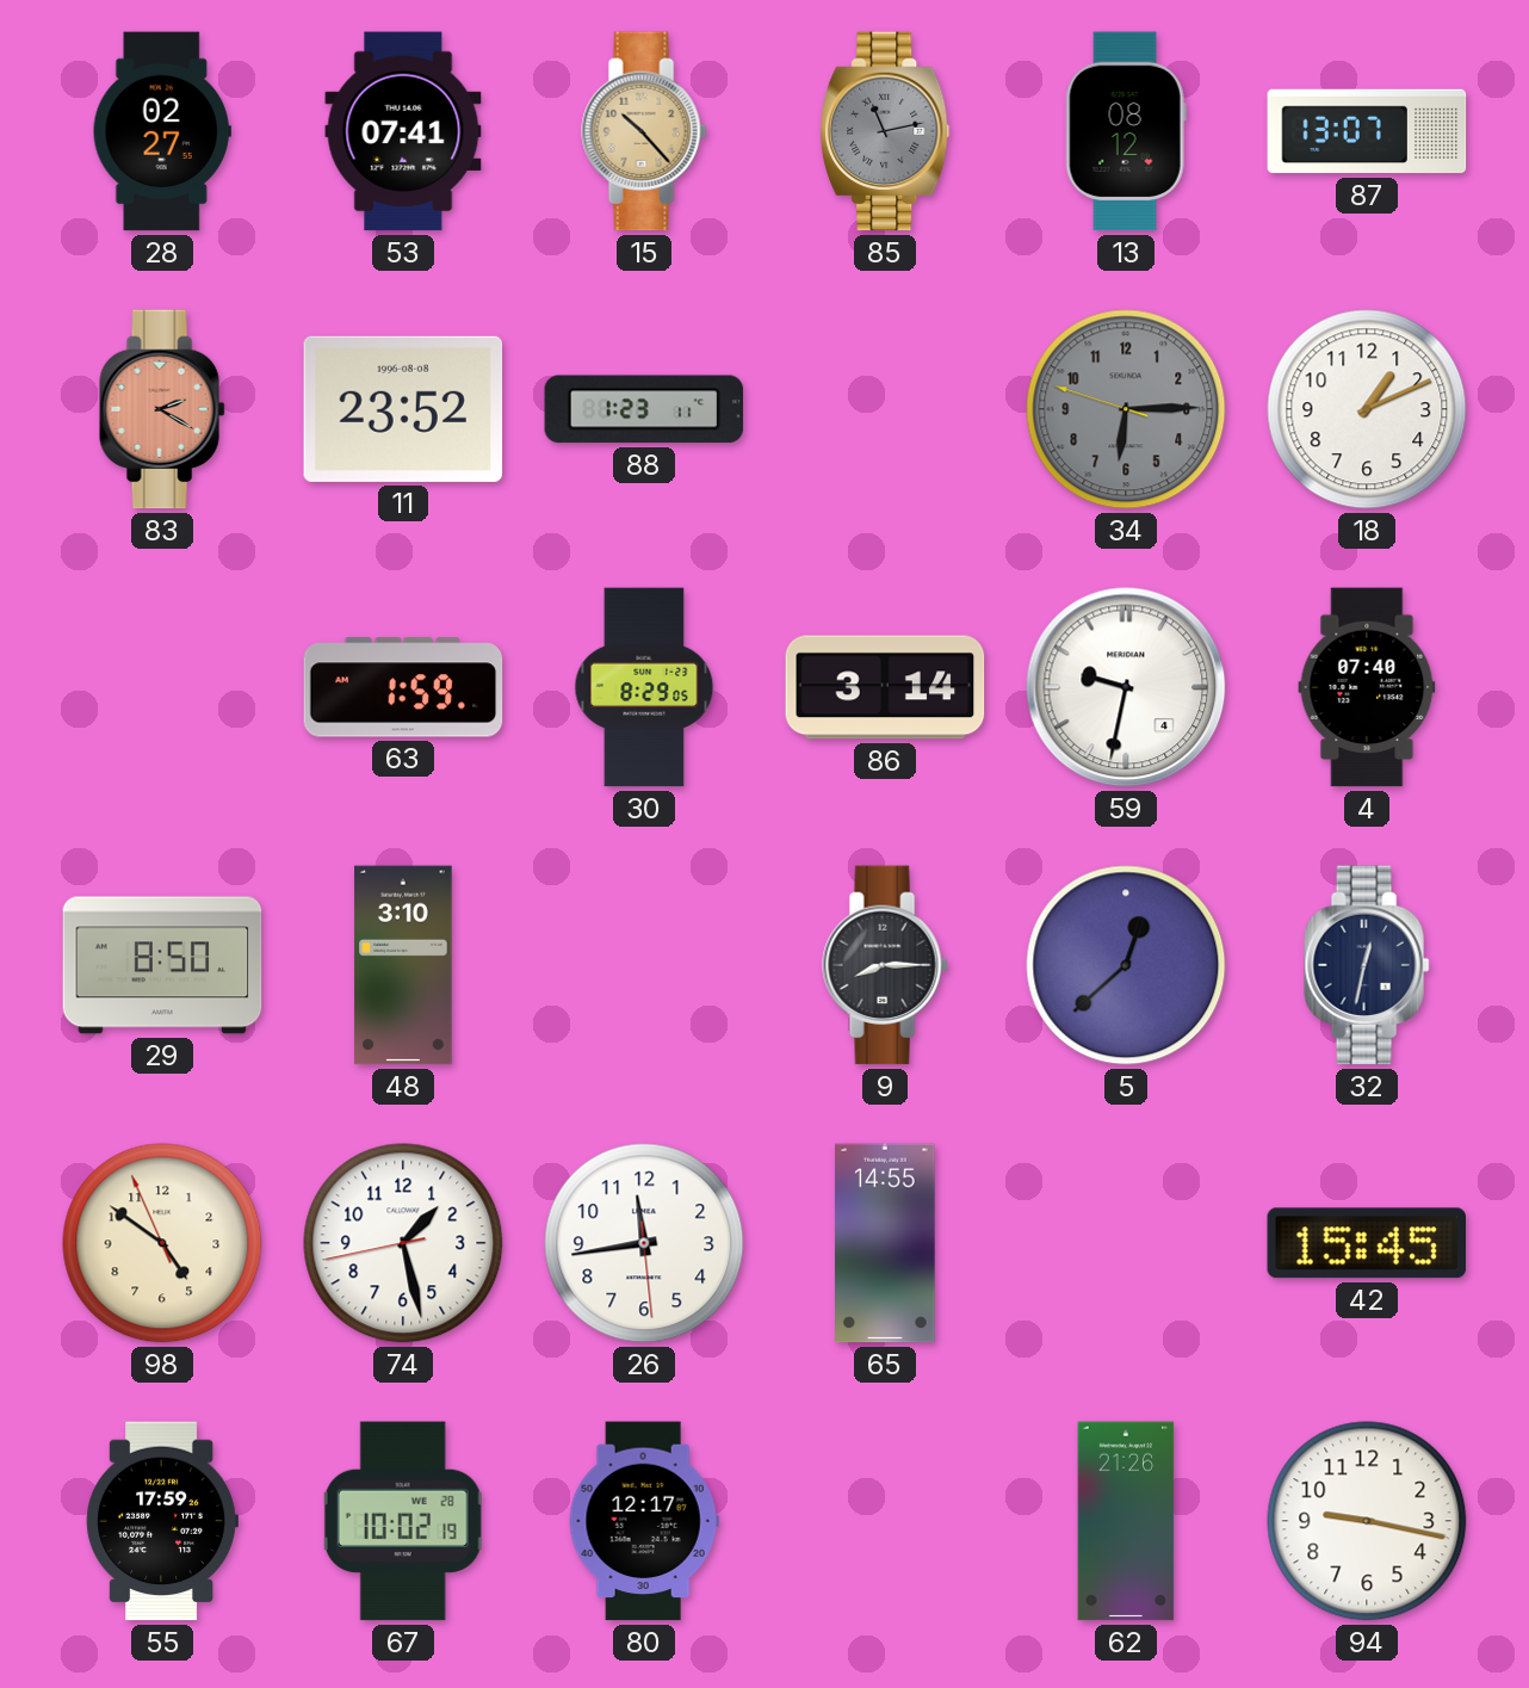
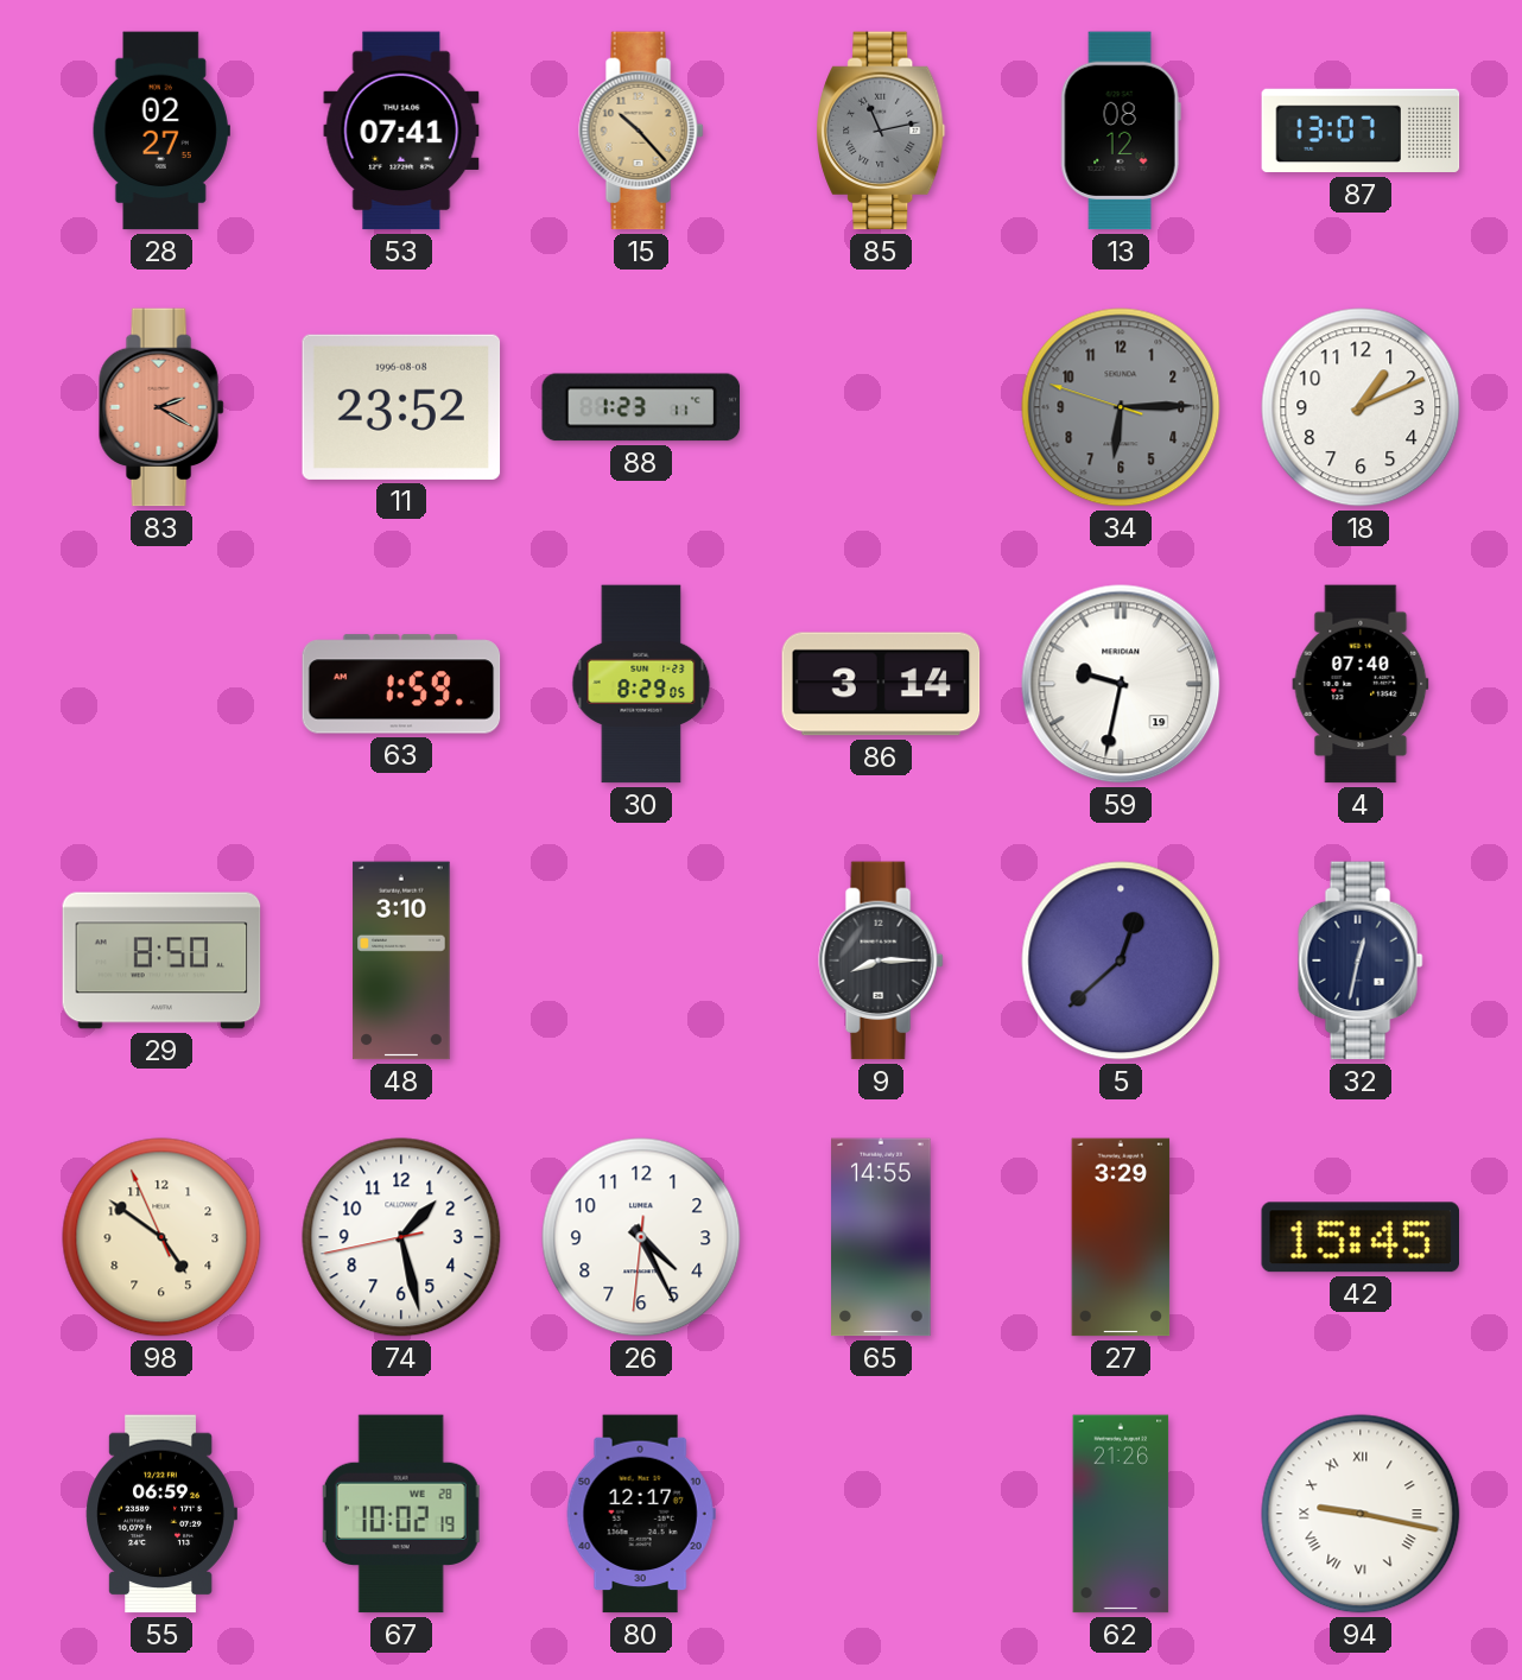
59 date: 4 -> 19
26: 11:43 -> 4:25
27: none -> 3:29
55: 17:59 -> 06:59
94 numerals: Arabic -> Roman
